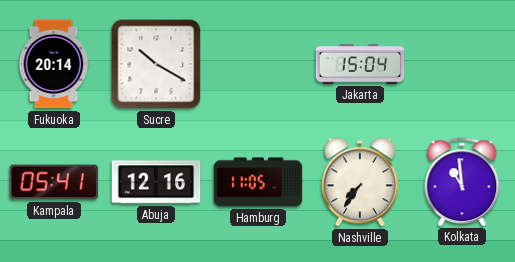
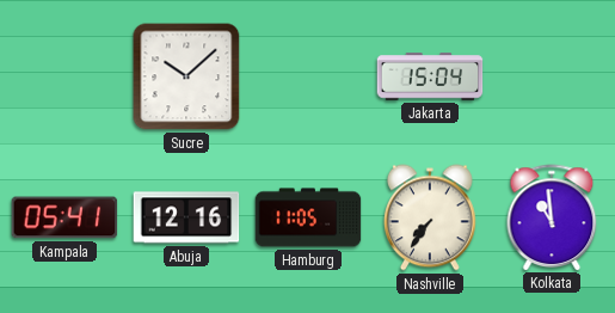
Fukuoka: 20:14 -> none
Sucre: 10:20 -> 10:08
